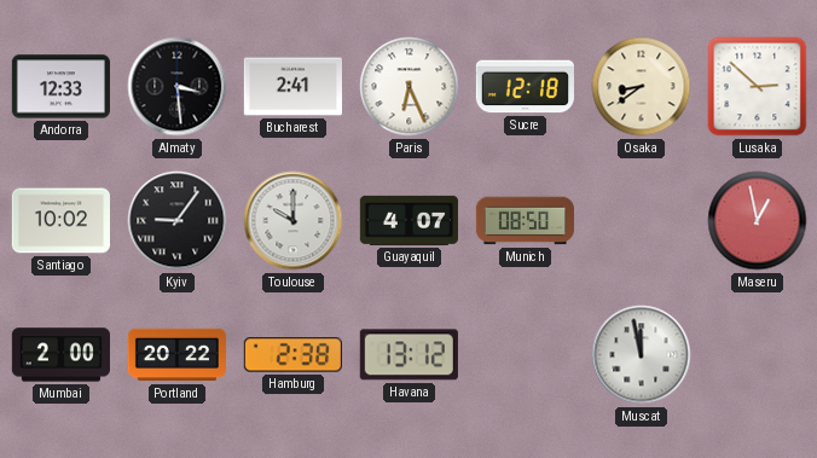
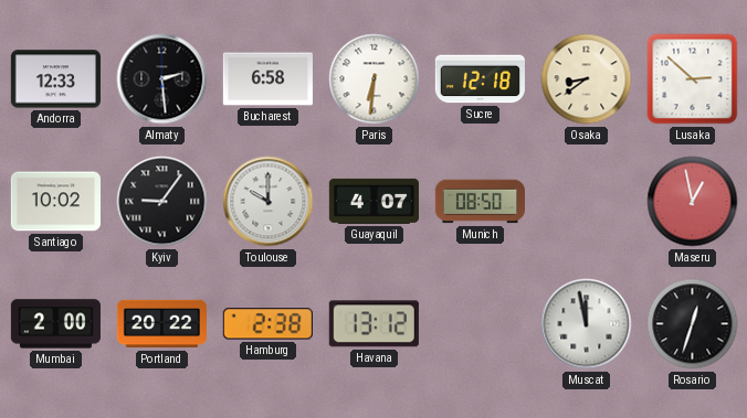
Almaty: 3:29 -> 2:29
Bucharest: 2:41 -> 6:58
Paris: 6:26 -> 6:31
Rosario: none -> 12:33
